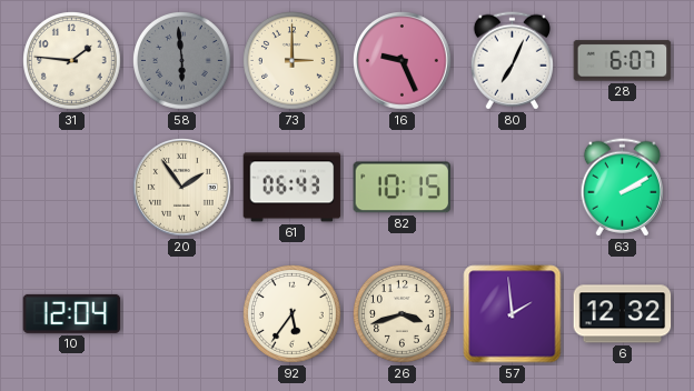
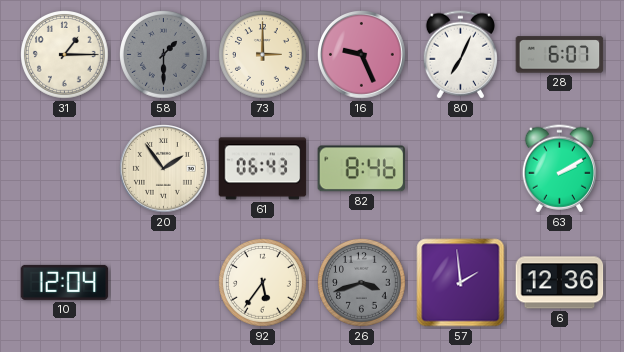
31: 1:46 -> 1:15
58: 5:59 -> 1:30
82: 10:15 -> 8:46
26 dial: cream -> grey
6: 12:32 -> 12:36
